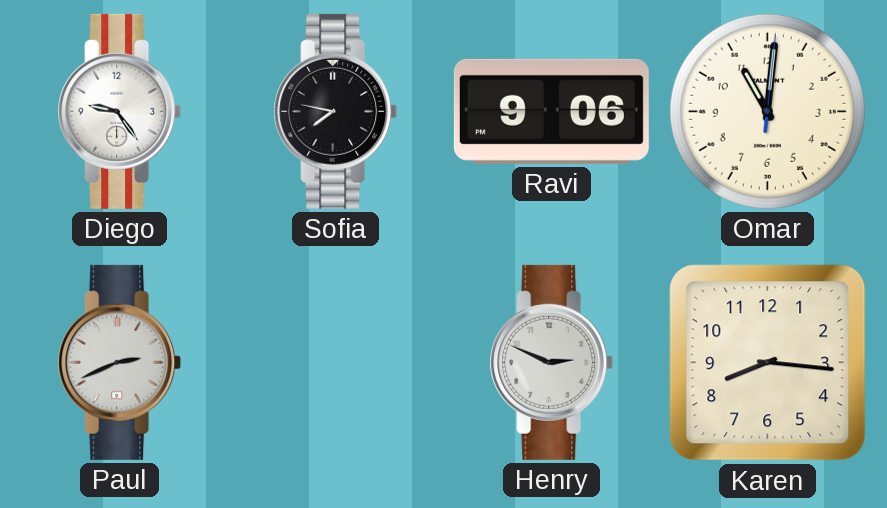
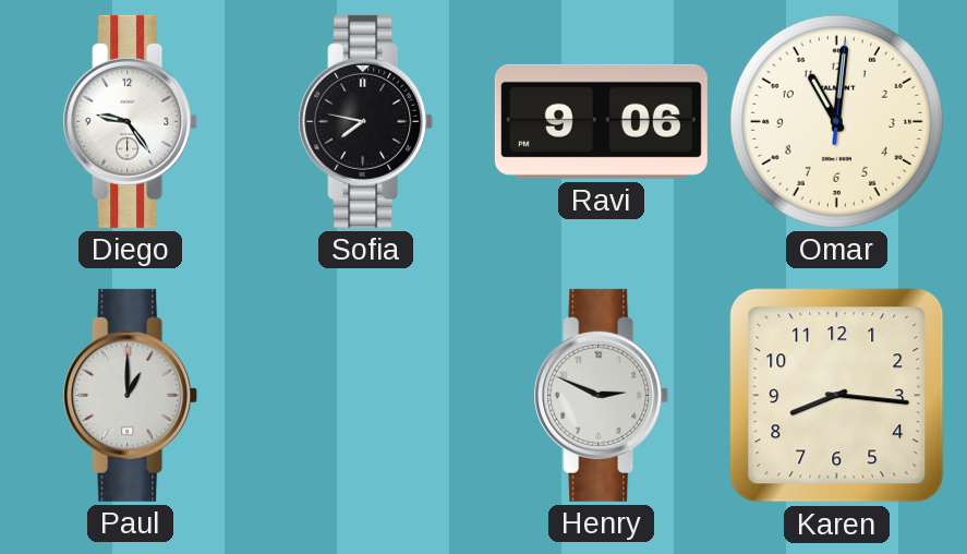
Paul: 2:41 -> 1:00
